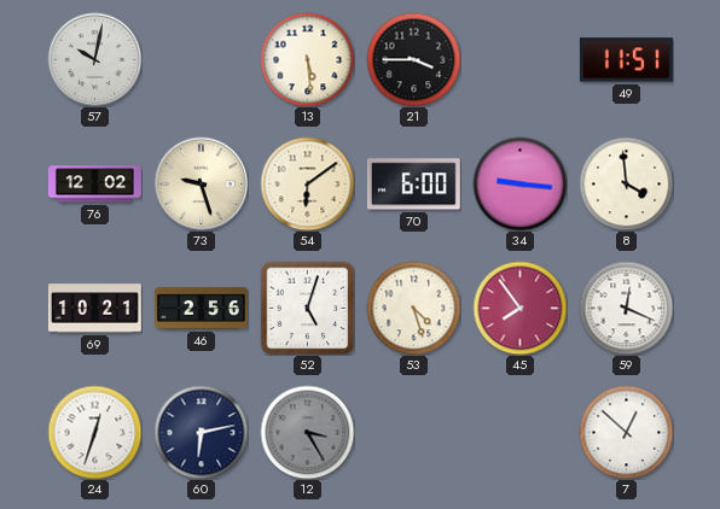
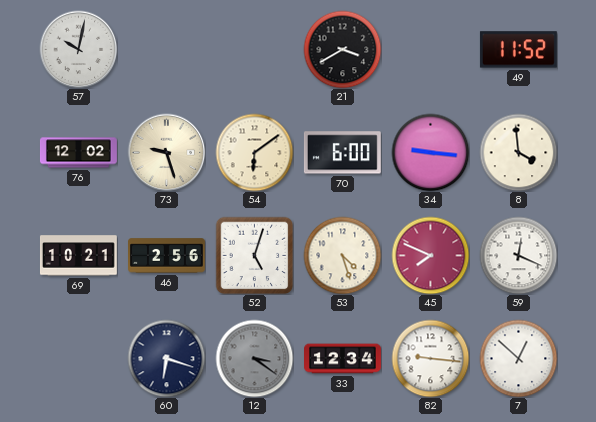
13: 5:29 -> none
21: 3:45 -> 3:40
49: 11:51 -> 11:52
45: 7:54 -> 7:49
24: 12:33 -> none
60: 6:13 -> 6:18
12: 3:25 -> 3:21
33: none -> 12:34
82: none -> 9:16
